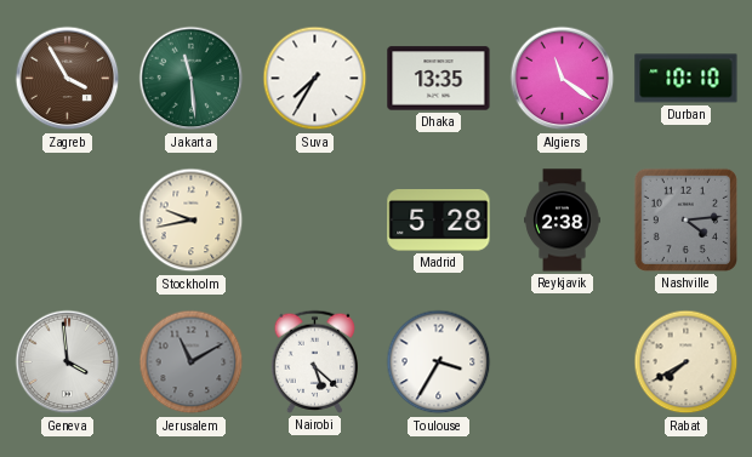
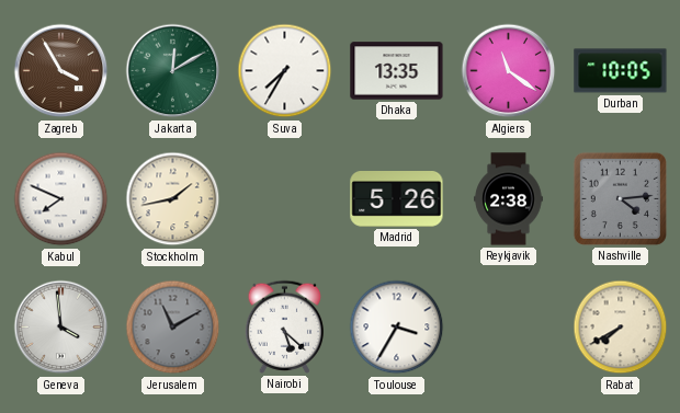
Jakarta: 11:29 -> 12:10
Durban: 10:10 -> 10:05
Kabul: none -> 7:49
Stockholm: 9:43 -> 1:43
Madrid: 5:28 -> 5:26
